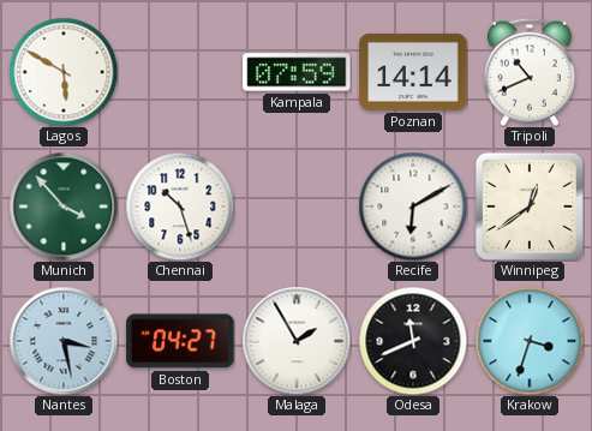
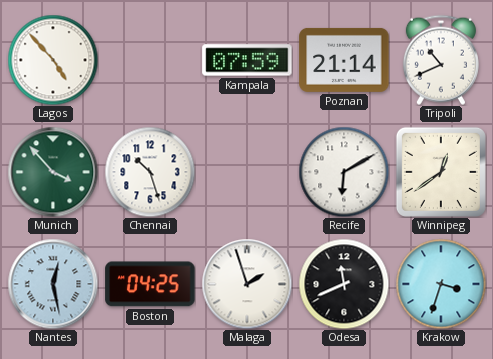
Lagos: 5:50 -> 4:53
Poznan: 14:14 -> 21:14
Nantes: 3:28 -> 12:28
Boston: 04:27 -> 04:25
Malaga: 1:55 -> 1:57
